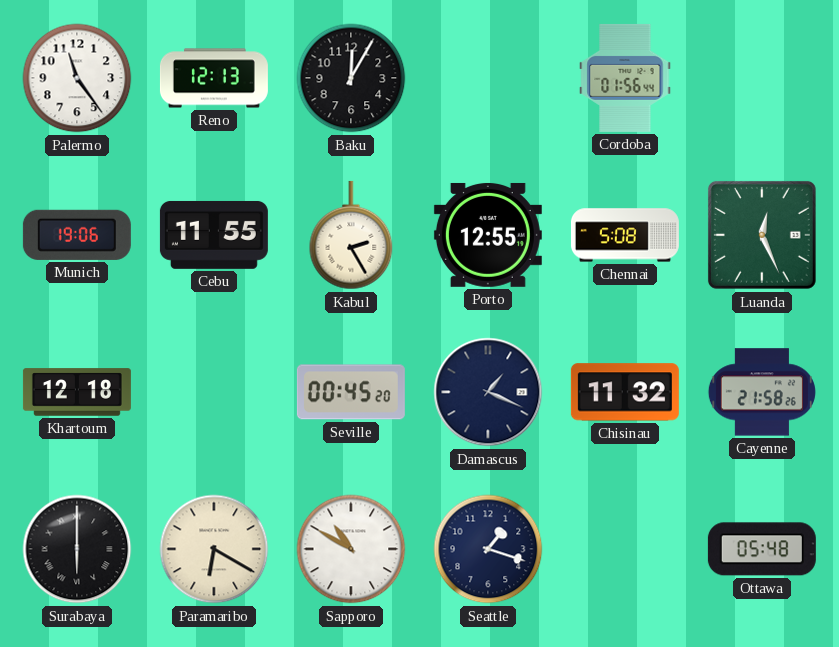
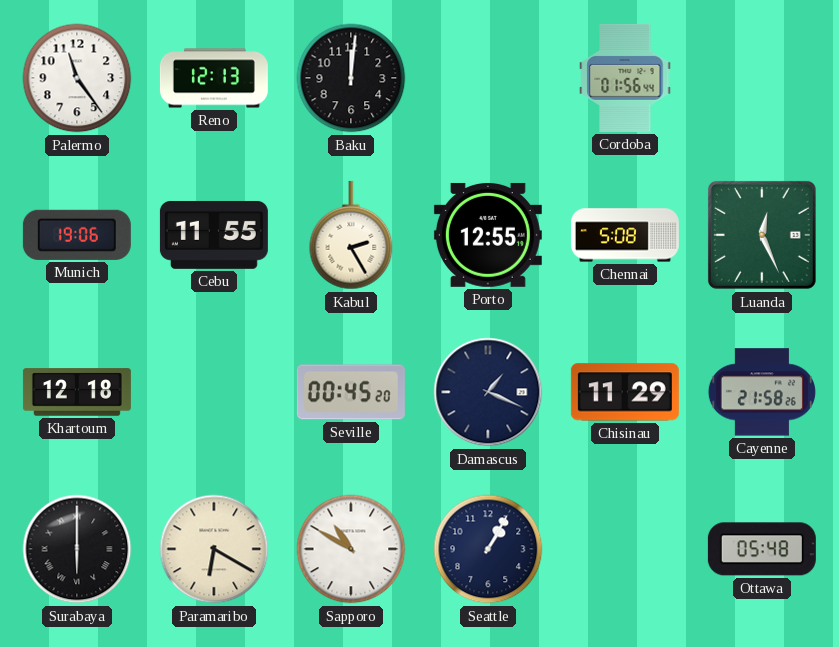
Baku: 12:05 -> 12:01
Chisinau: 11:32 -> 11:29
Seattle: 1:18 -> 1:05
